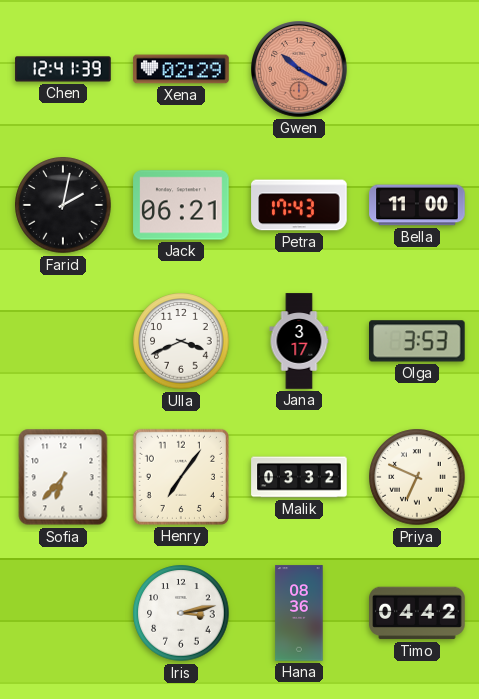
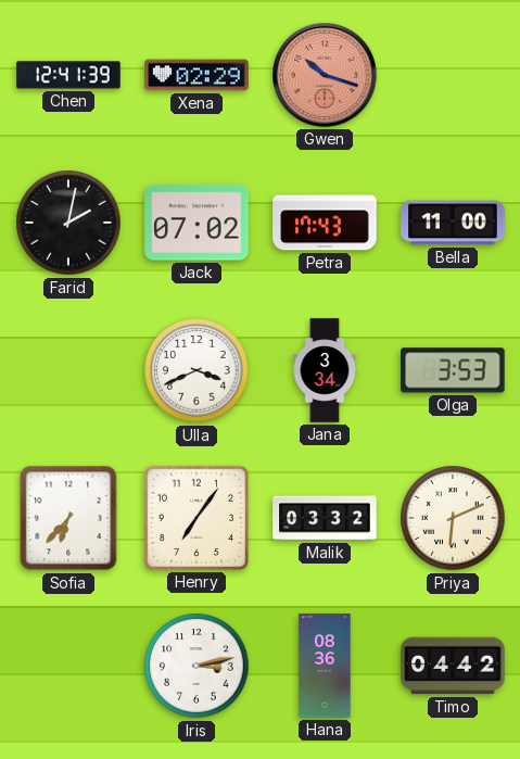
Gwen: 10:20 -> 10:18
Jack: 06:21 -> 07:02
Jana: 3:17 -> 3:34
Priya: 6:49 -> 6:11
